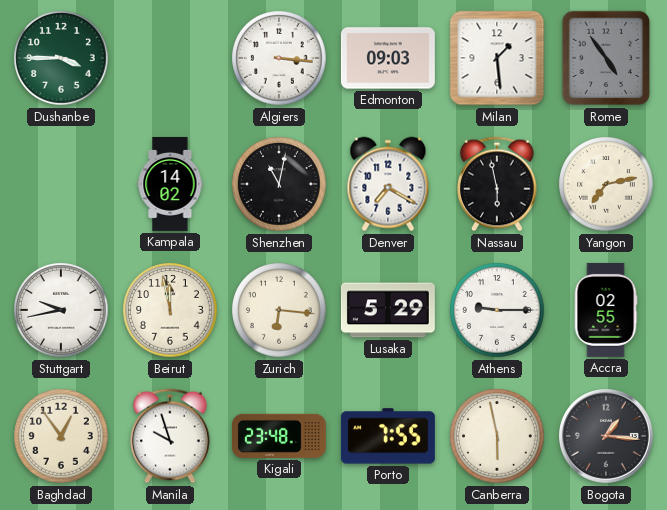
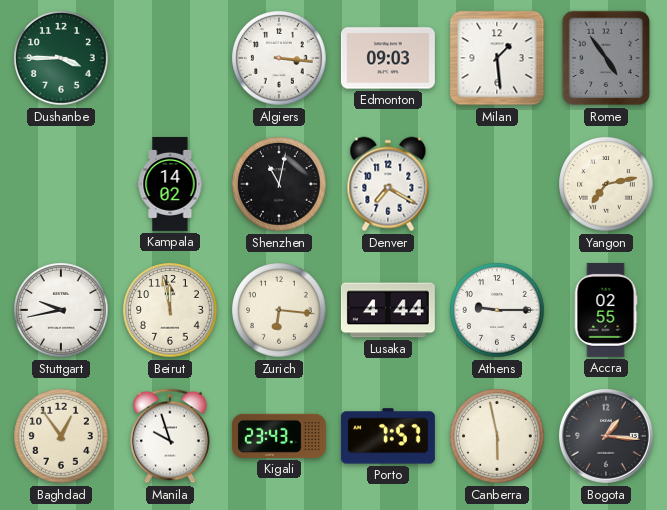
Nassau: 5:58 -> none
Lusaka: 5:29 -> 4:44
Kigali: 23:48 -> 23:43
Porto: 7:55 -> 7:57
